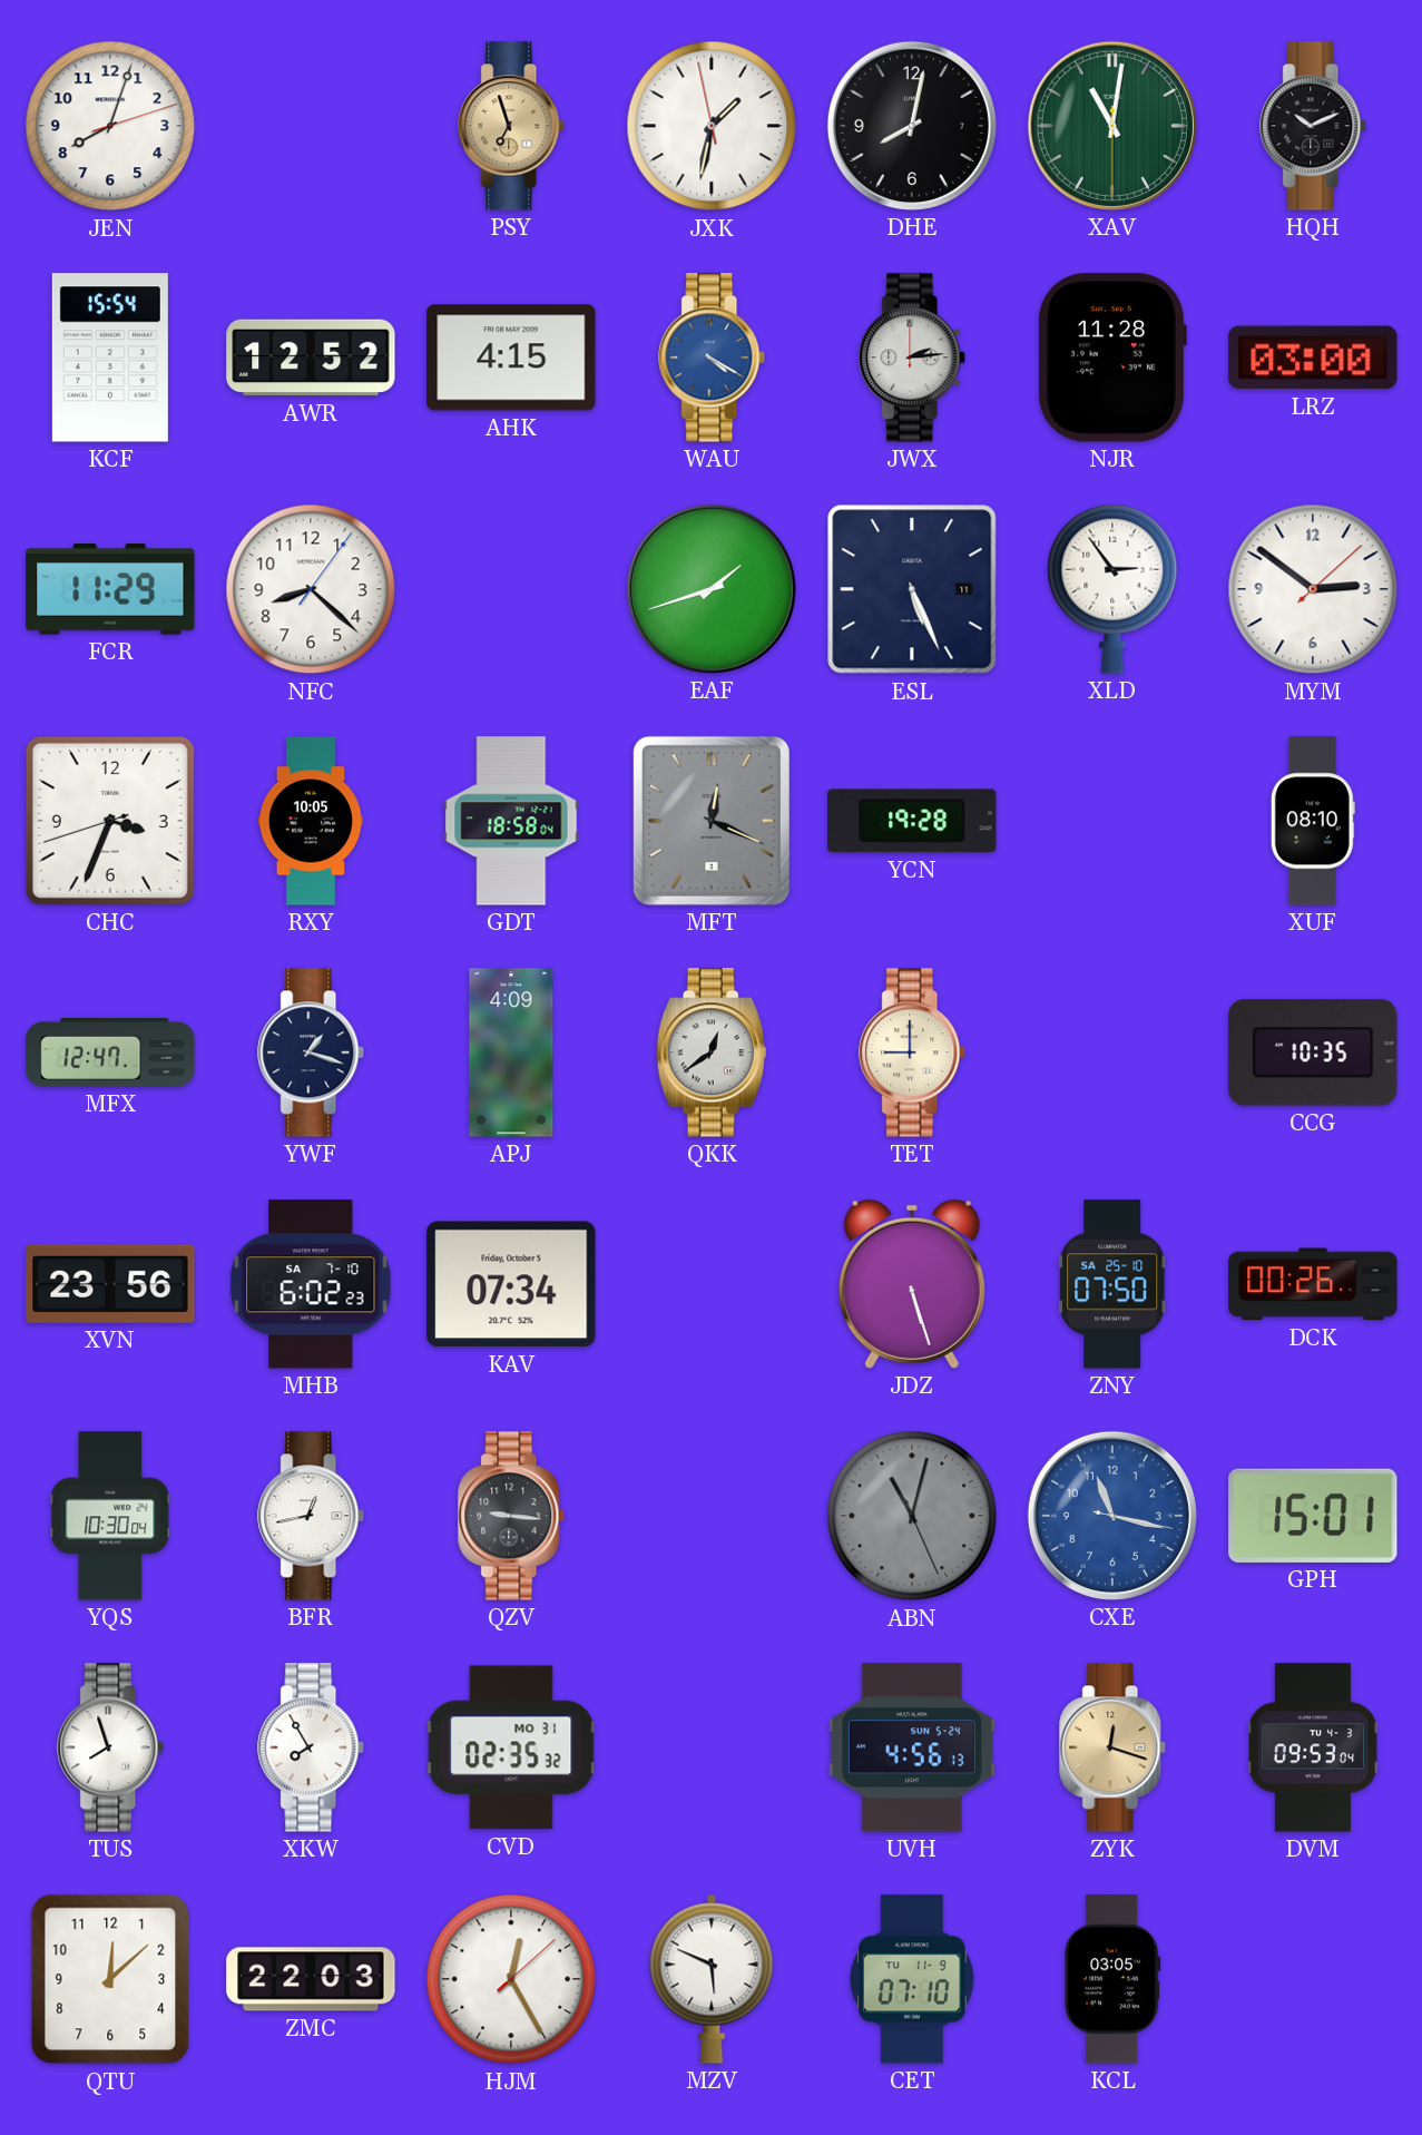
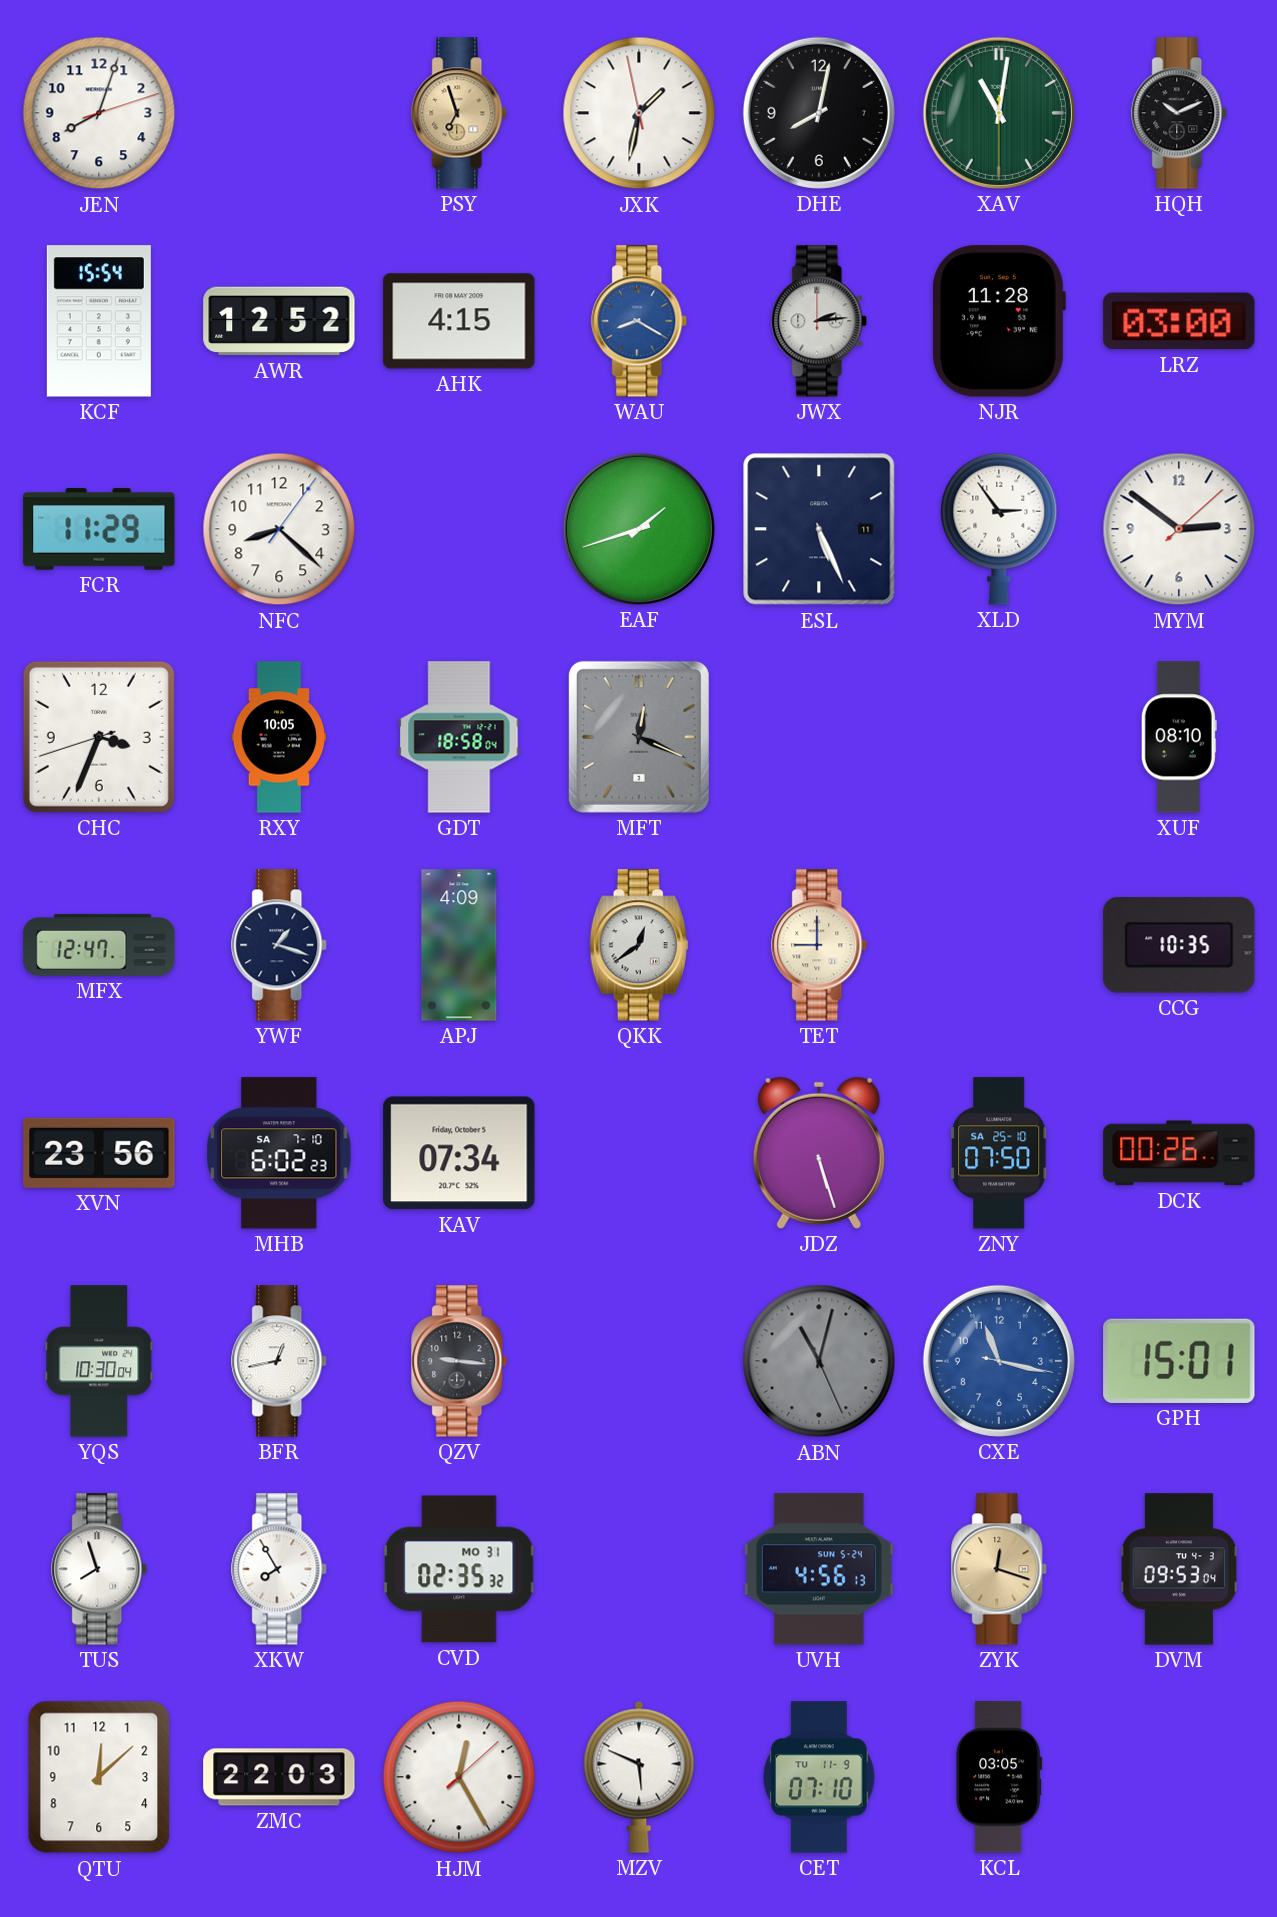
WAU: 4:20 -> 8:20
YCN: 19:28 -> none
